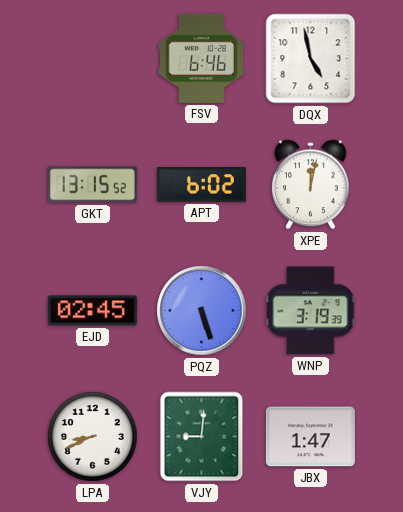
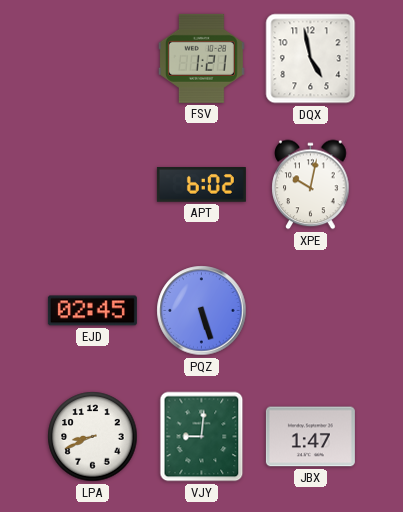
FSV: 6:46 -> 1:21
GKT: 13:15 -> none
XPE: 12:02 -> 10:02
WNP: 3:19 -> none
